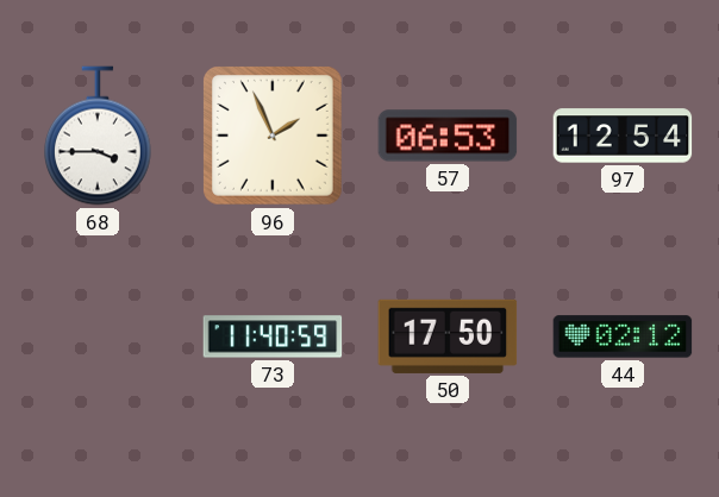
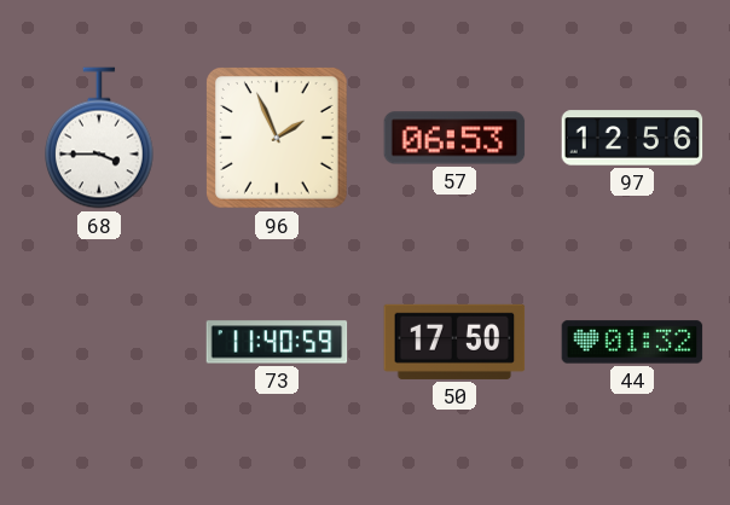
97: 12:54 -> 12:56
44: 02:12 -> 01:32
